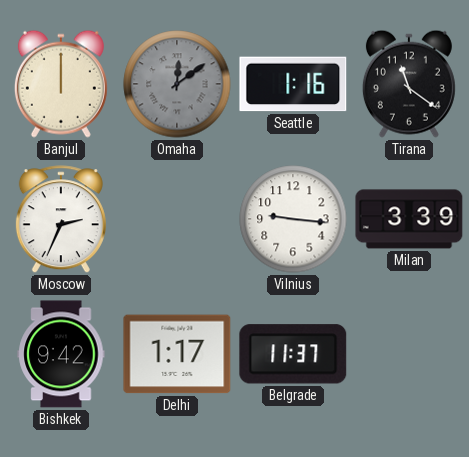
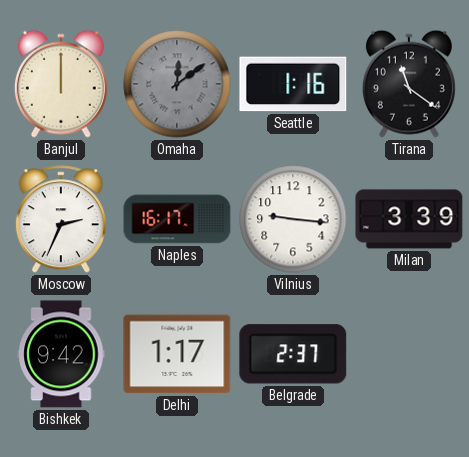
Naples: none -> 16:17
Belgrade: 11:37 -> 2:37
